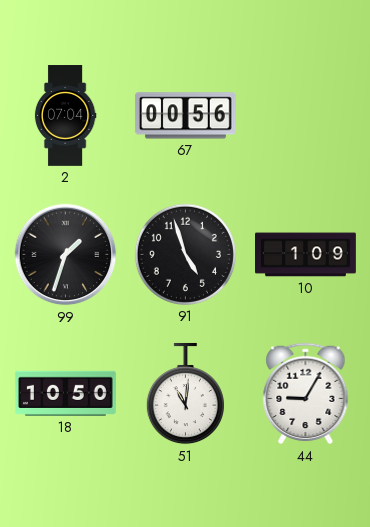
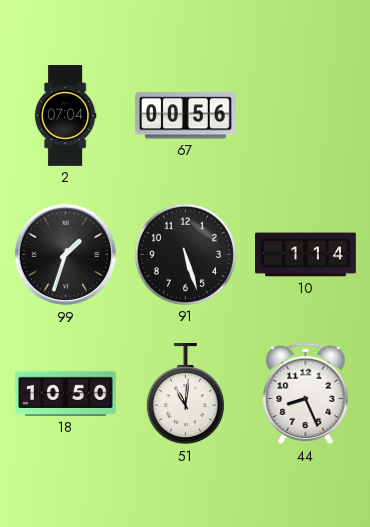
91: 4:57 -> 5:27
10: 1:09 -> 1:14
44: 9:05 -> 8:26
